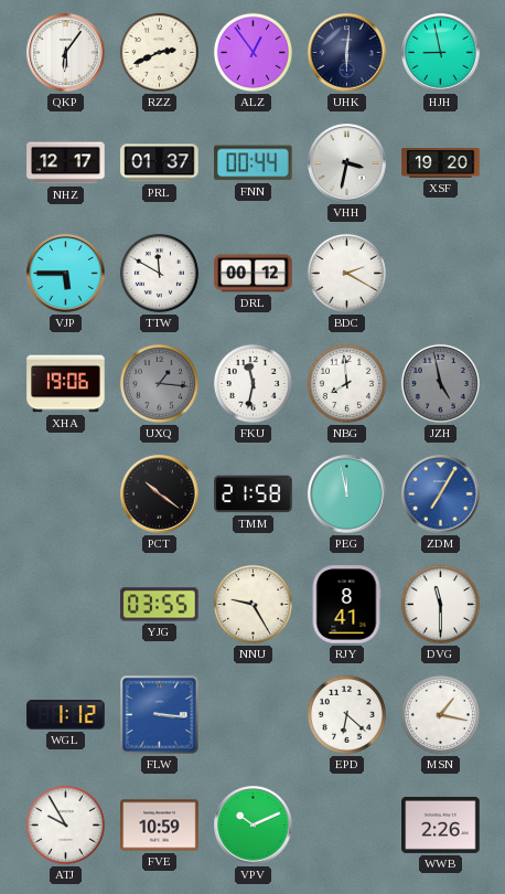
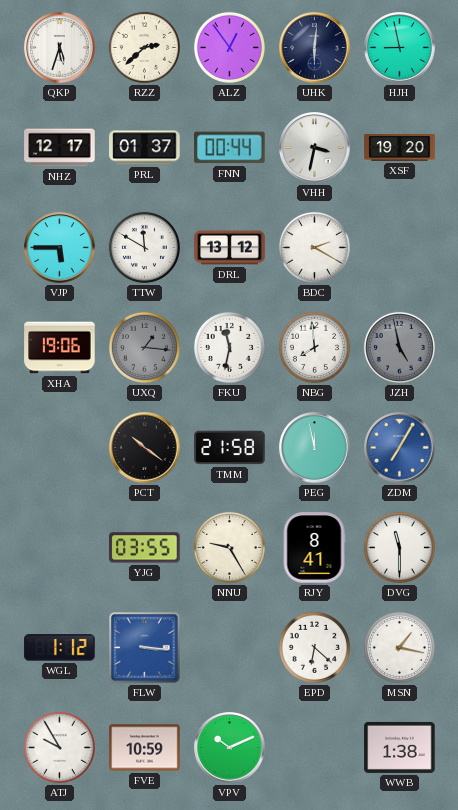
QKP: 6:06 -> 5:33
RZZ: 2:41 -> 2:38
DRL: 00:12 -> 13:12
WWB: 2:26 -> 1:38
